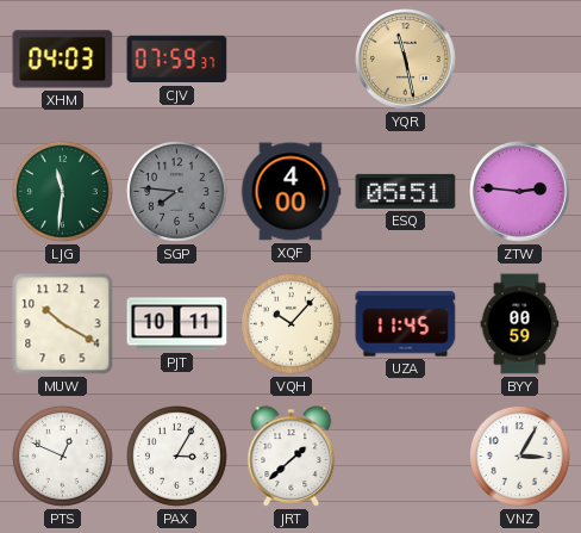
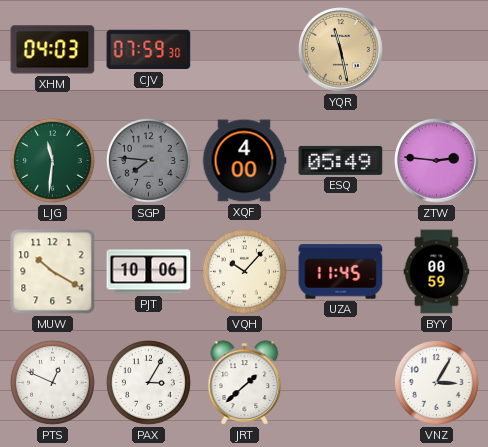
CJV: 07:59:37 -> 07:59:30
ESQ: 05:51 -> 05:49
PJT: 10:11 -> 10:06
